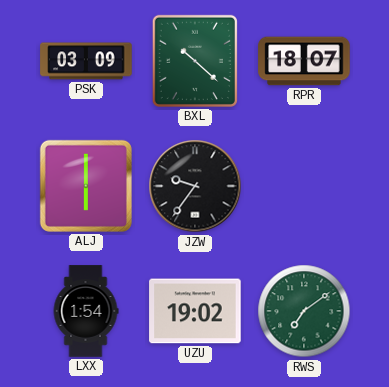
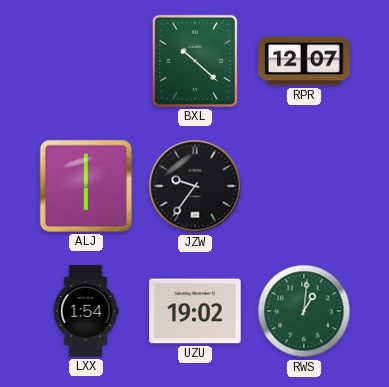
PSK: 03:09 -> none
RPR: 18:07 -> 12:07
RWS: 7:09 -> 1:01
